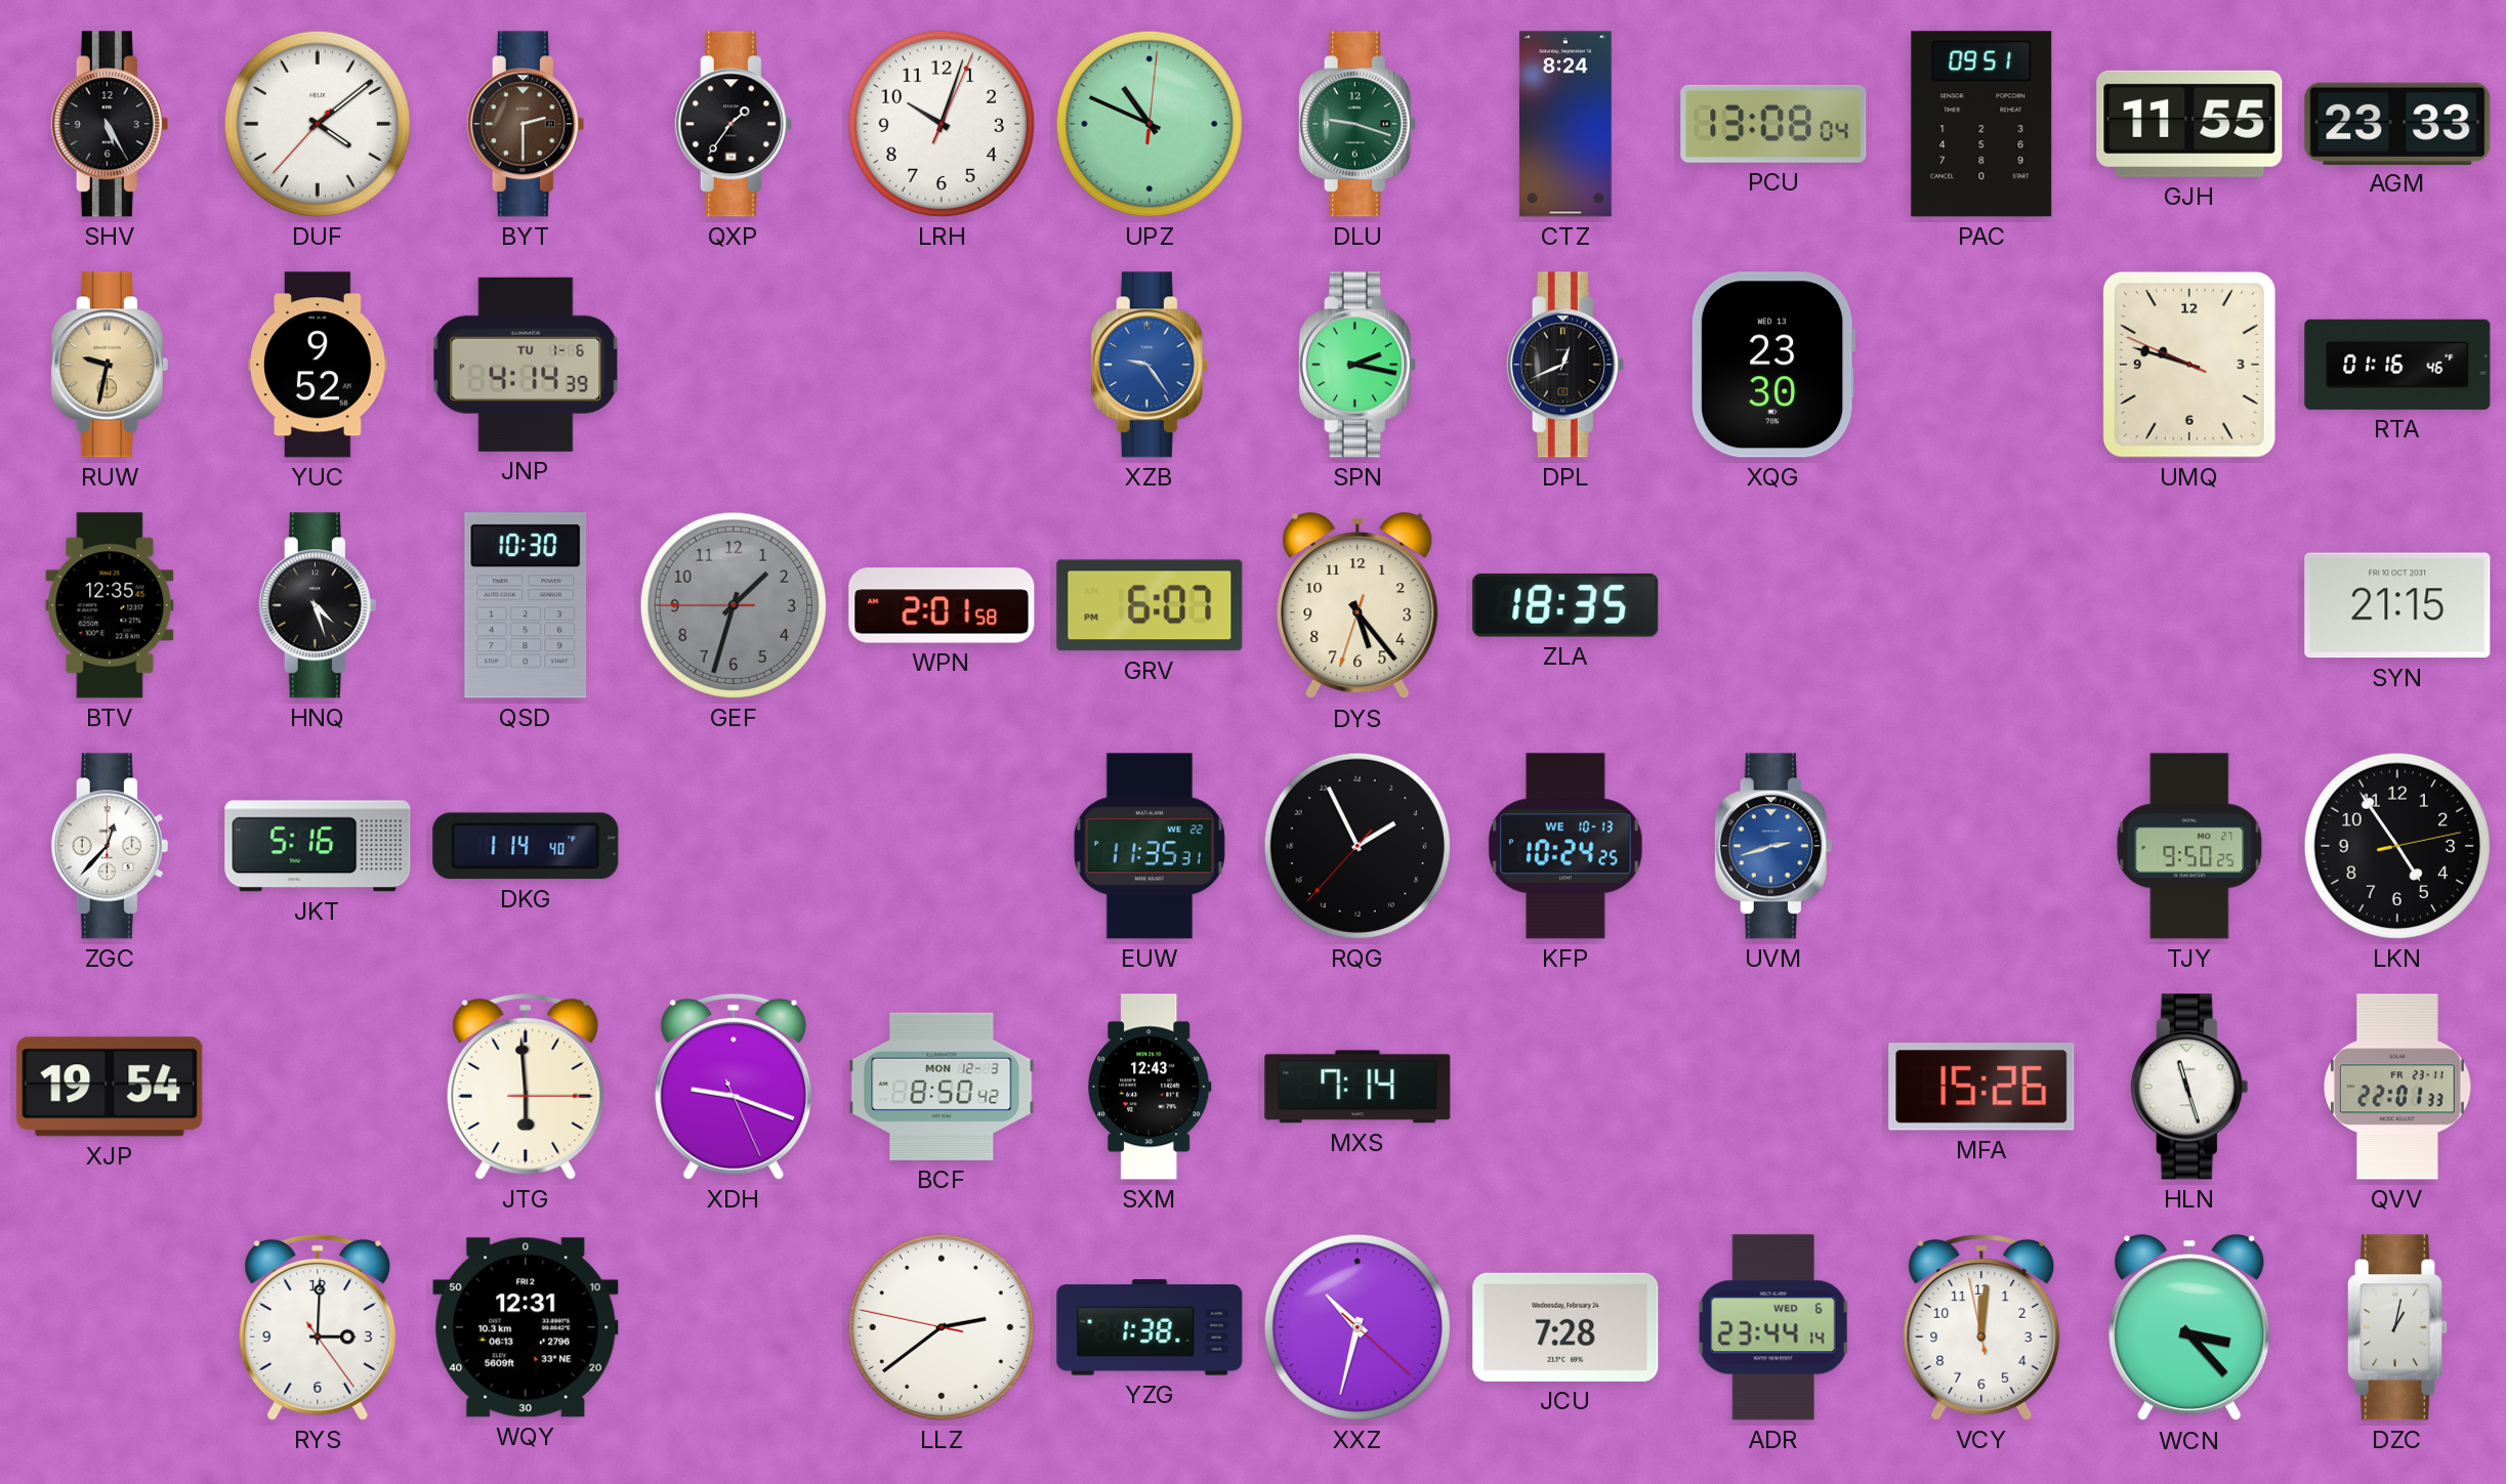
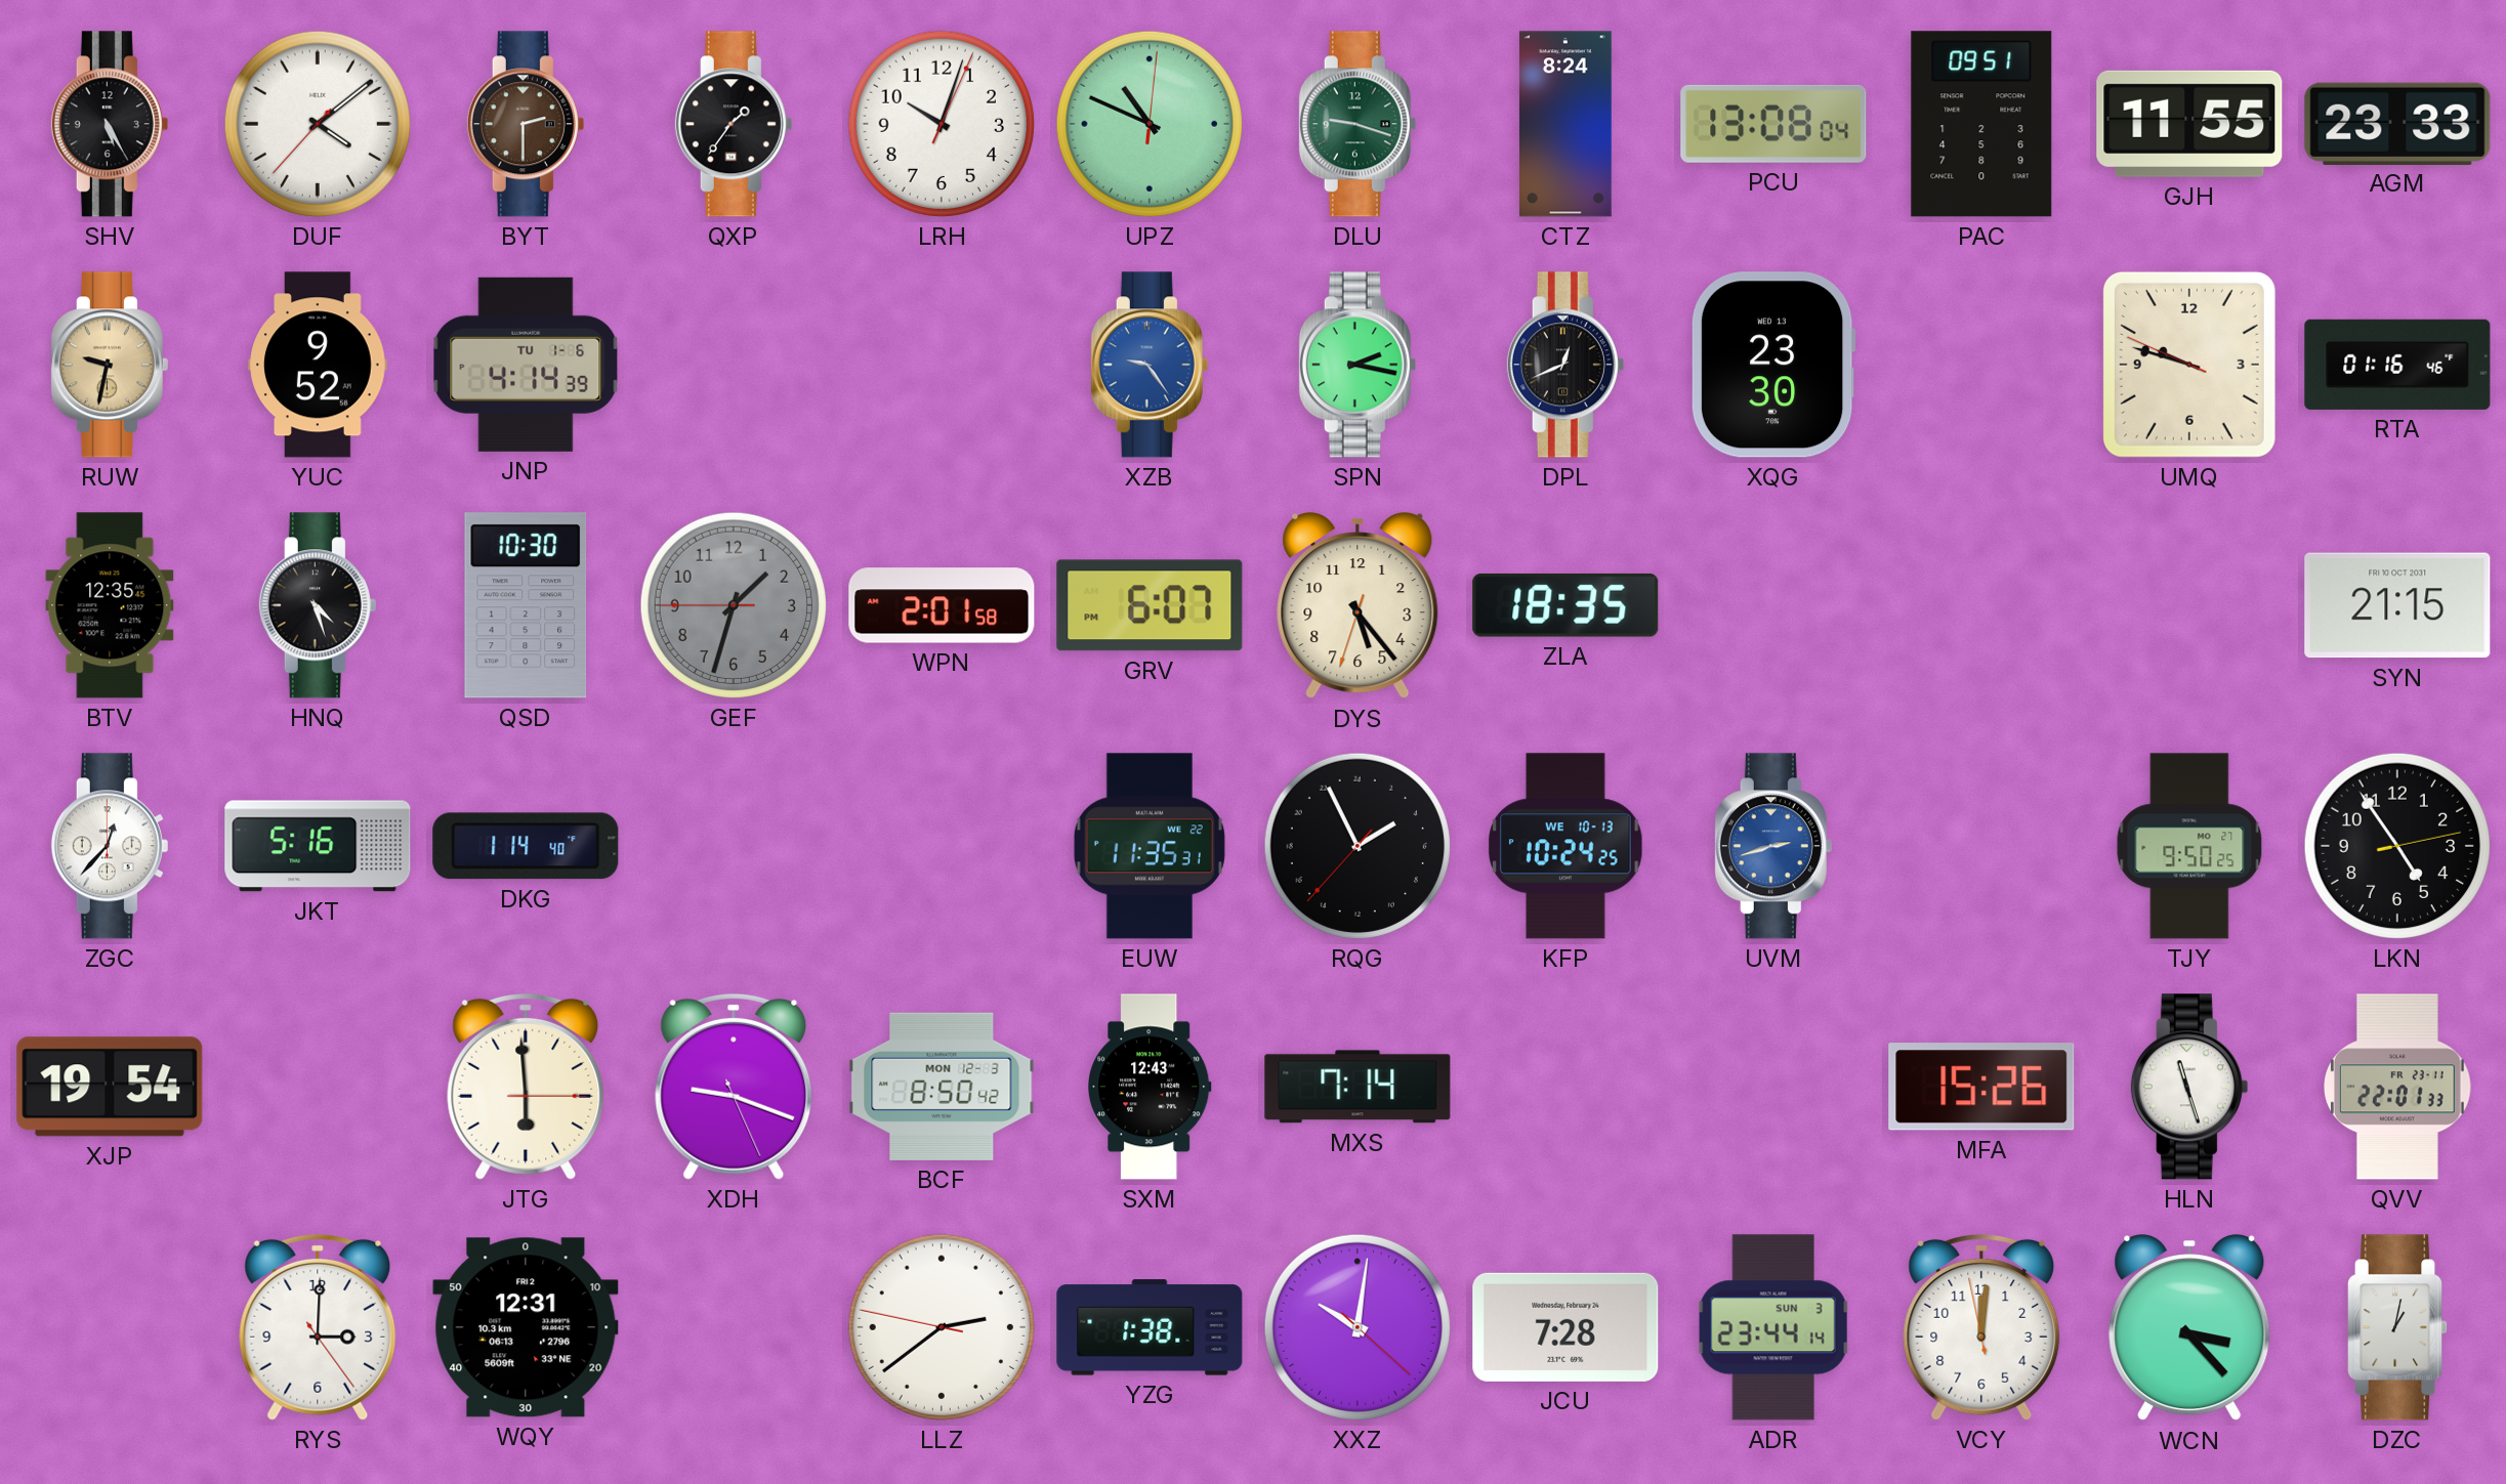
XXZ: 10:32 -> 10:01
ADR date: WED 6 -> SUN 3
